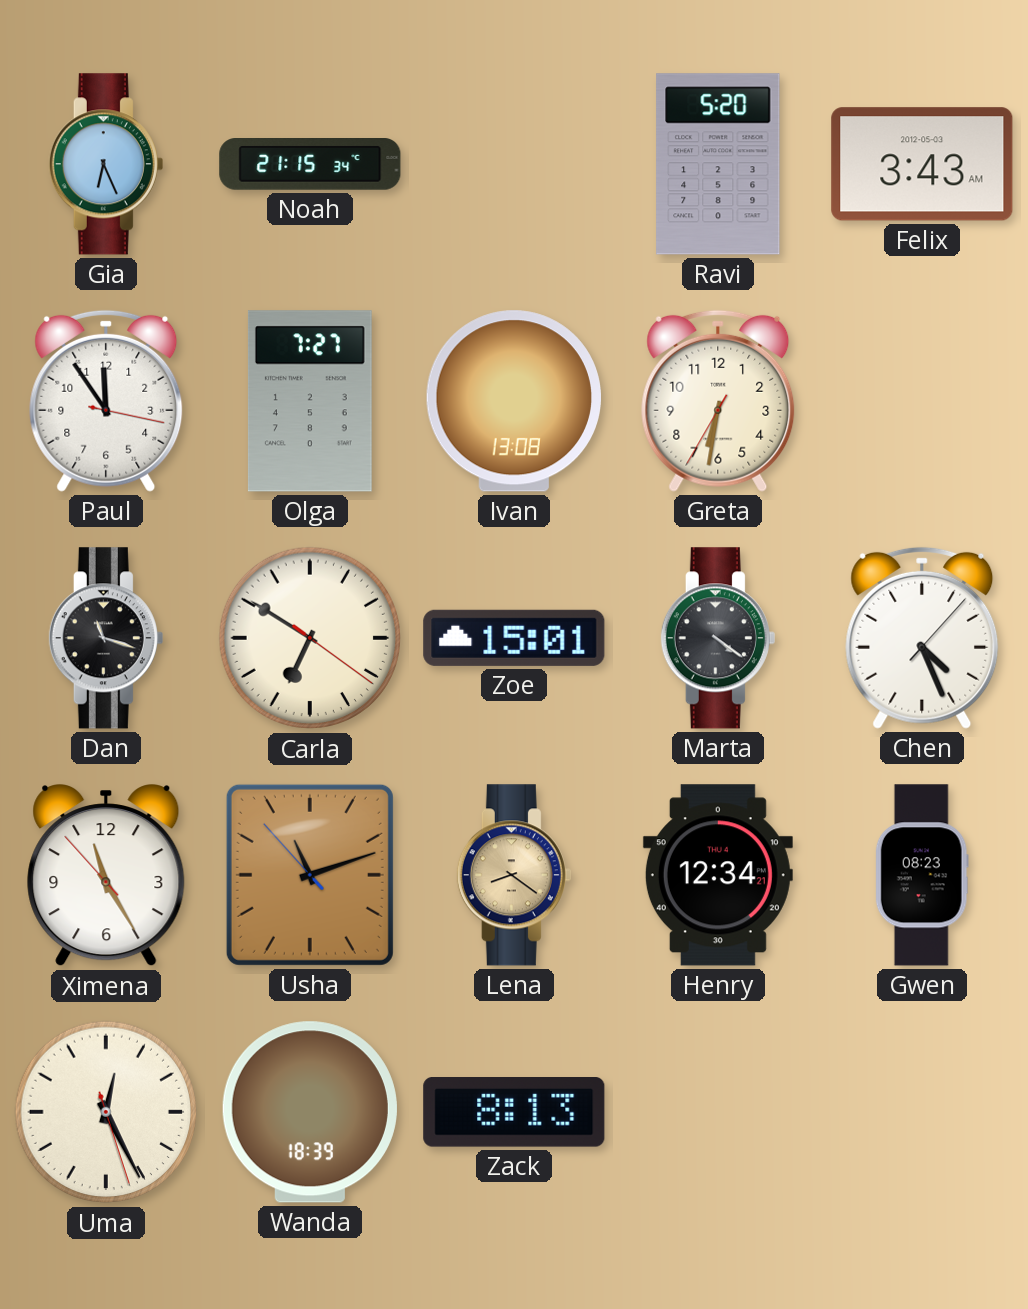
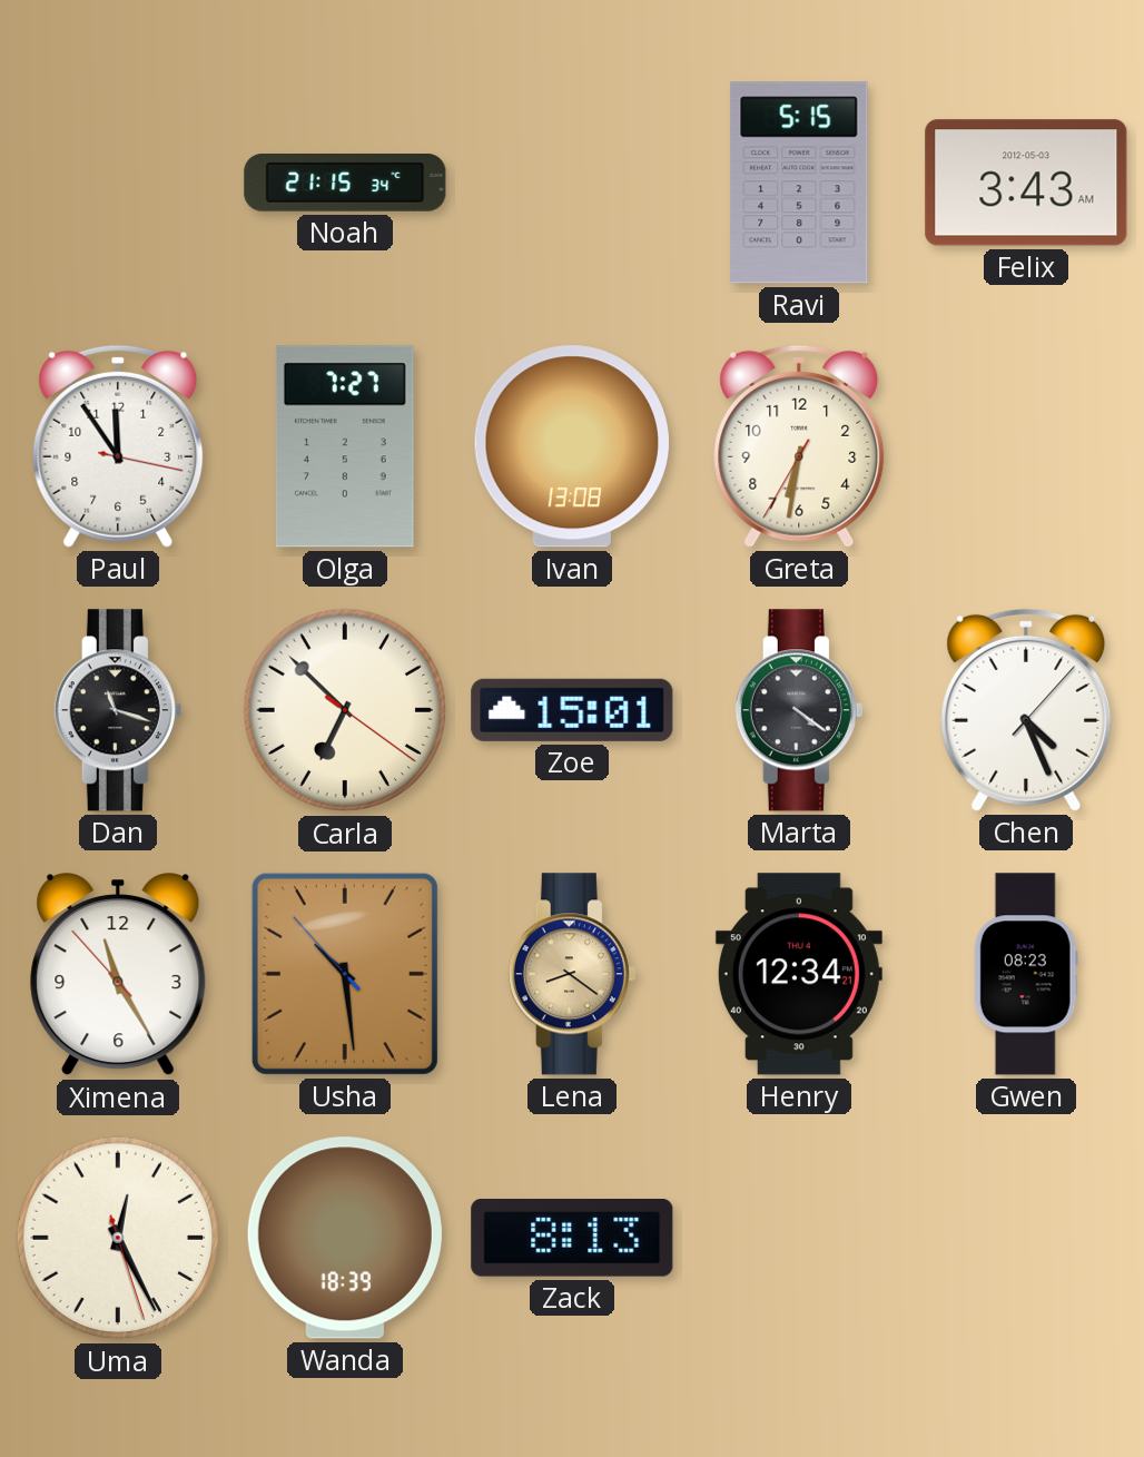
Gia: 6:26 -> none
Ravi: 5:20 -> 5:15
Carla: 6:50 -> 6:52
Usha: 11:11 -> 10:28
